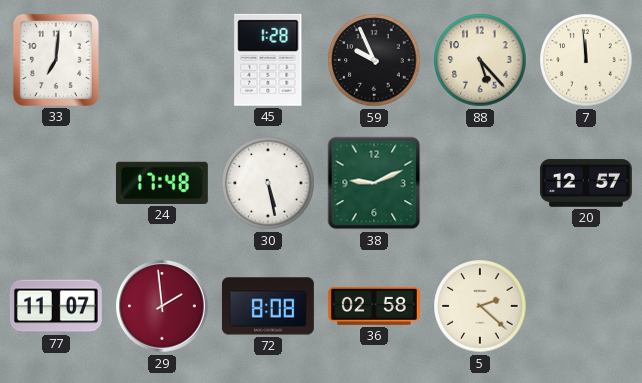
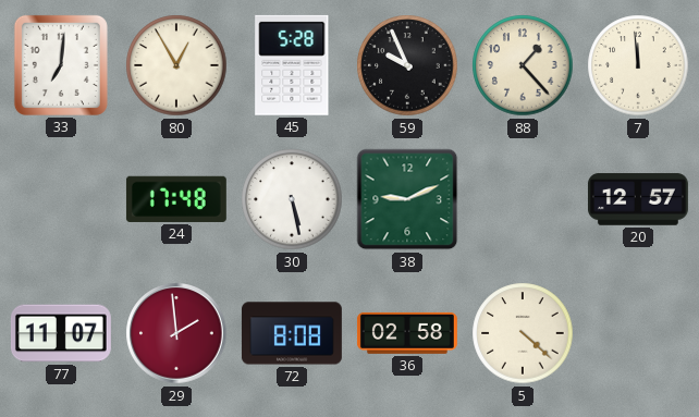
80: none -> 12:55
45: 1:28 -> 5:28
88: 5:23 -> 1:23
5: 2:22 -> 4:22
